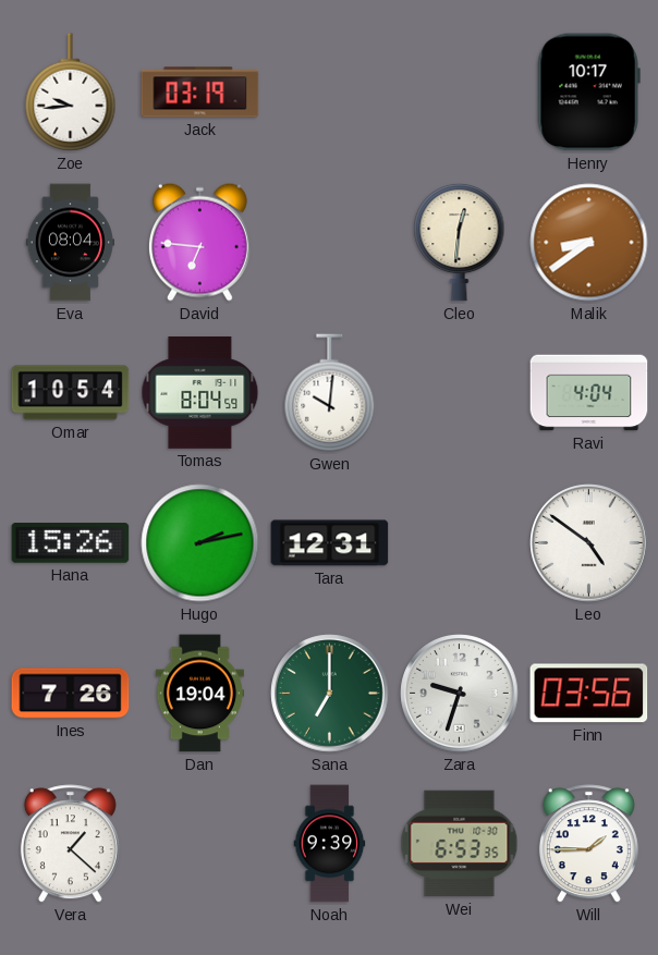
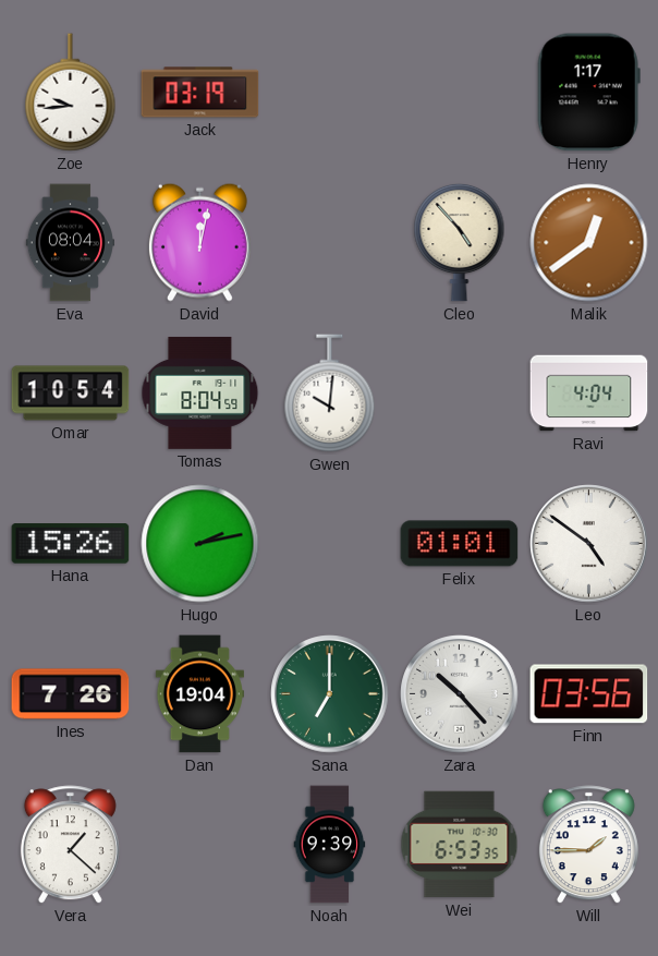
Henry: 10:17 -> 1:17
David: 6:46 -> 12:02
Cleo: 12:31 -> 4:53
Malik: 8:39 -> 12:39
Tara: 12:31 -> none
Felix: none -> 01:01
Zara: 9:33 -> 10:23
